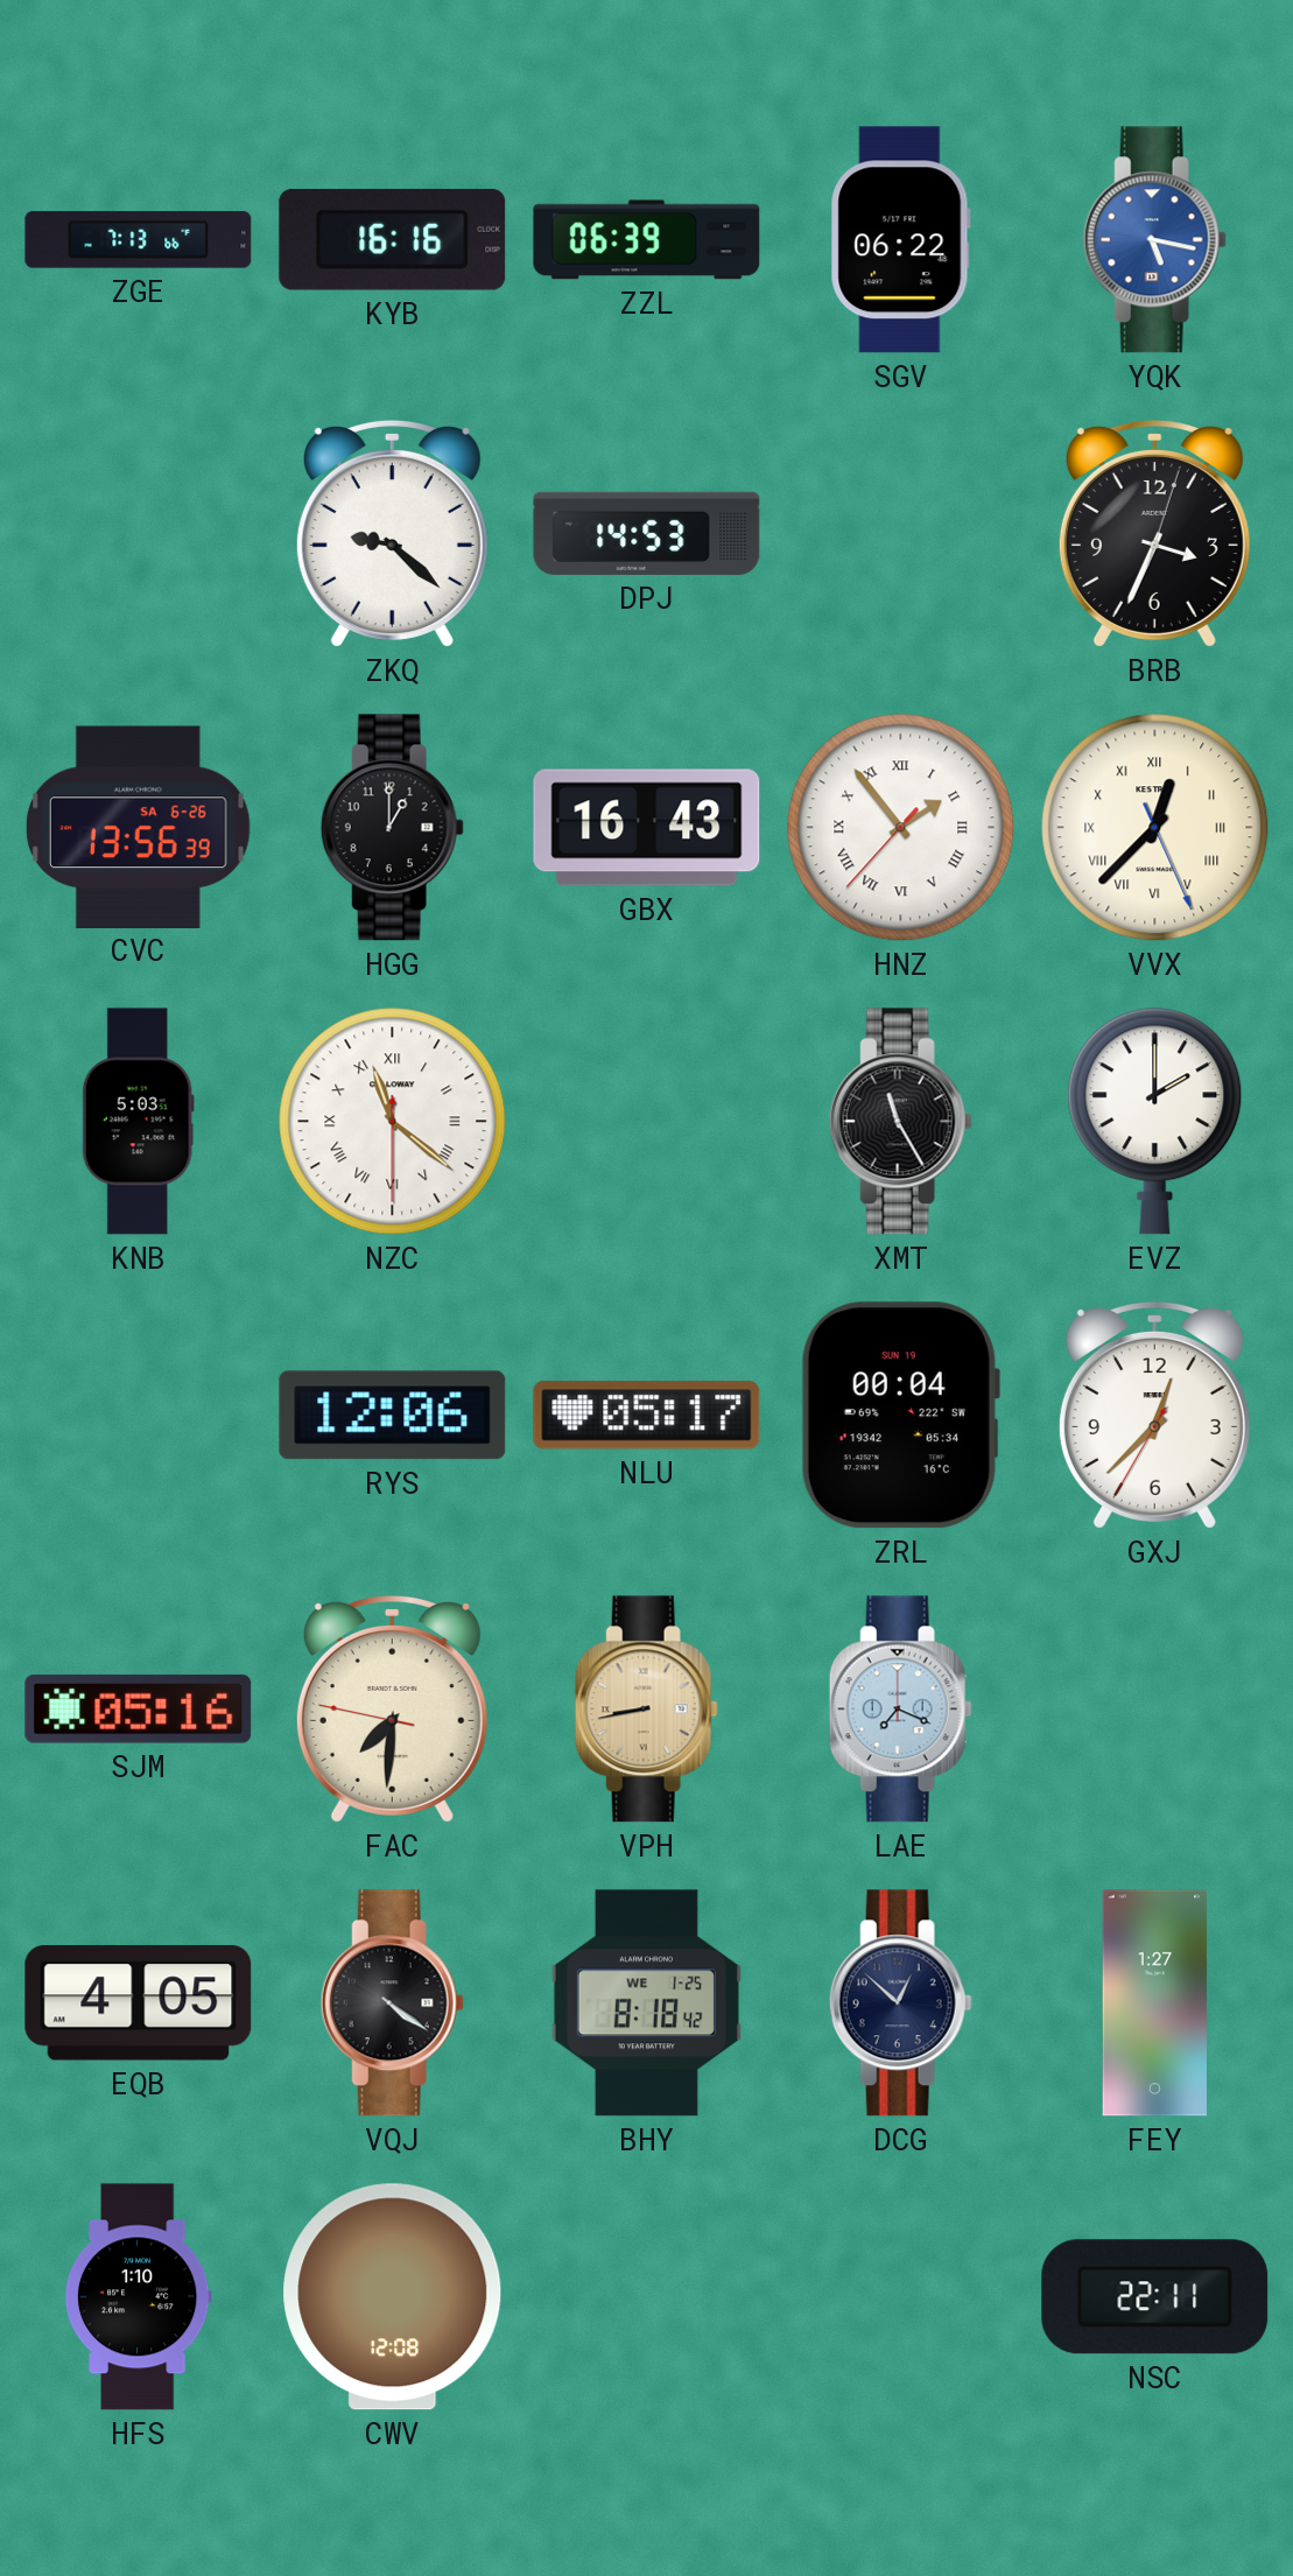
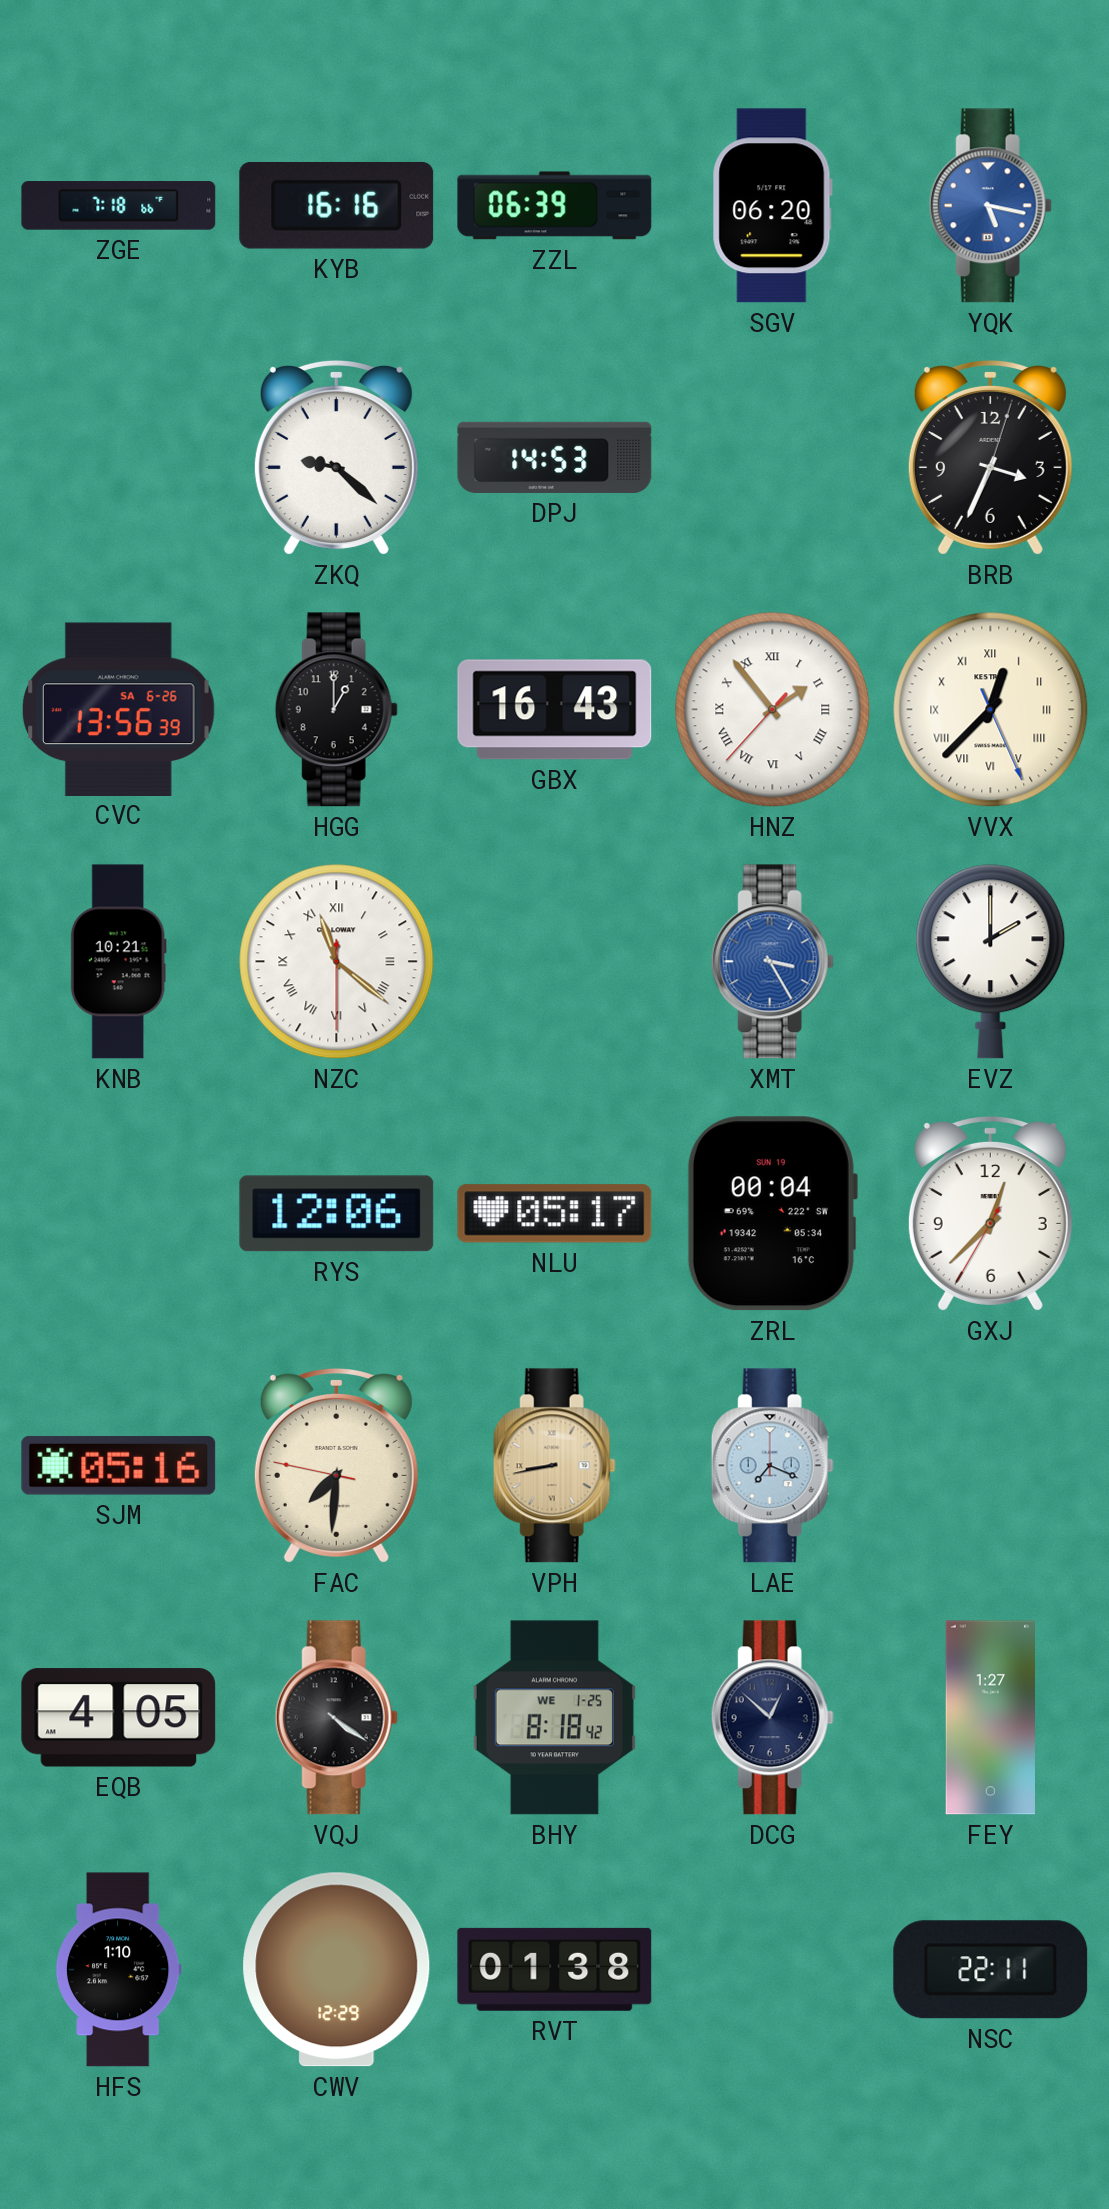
ZGE: 7:13 -> 7:18
SGV: 06:22 -> 06:20
KNB: 5:03 -> 10:21
XMT: 11:25 -> 3:25
XMT dial: black -> blue
CWV: 12:08 -> 12:29
RVT: none -> 01:38
